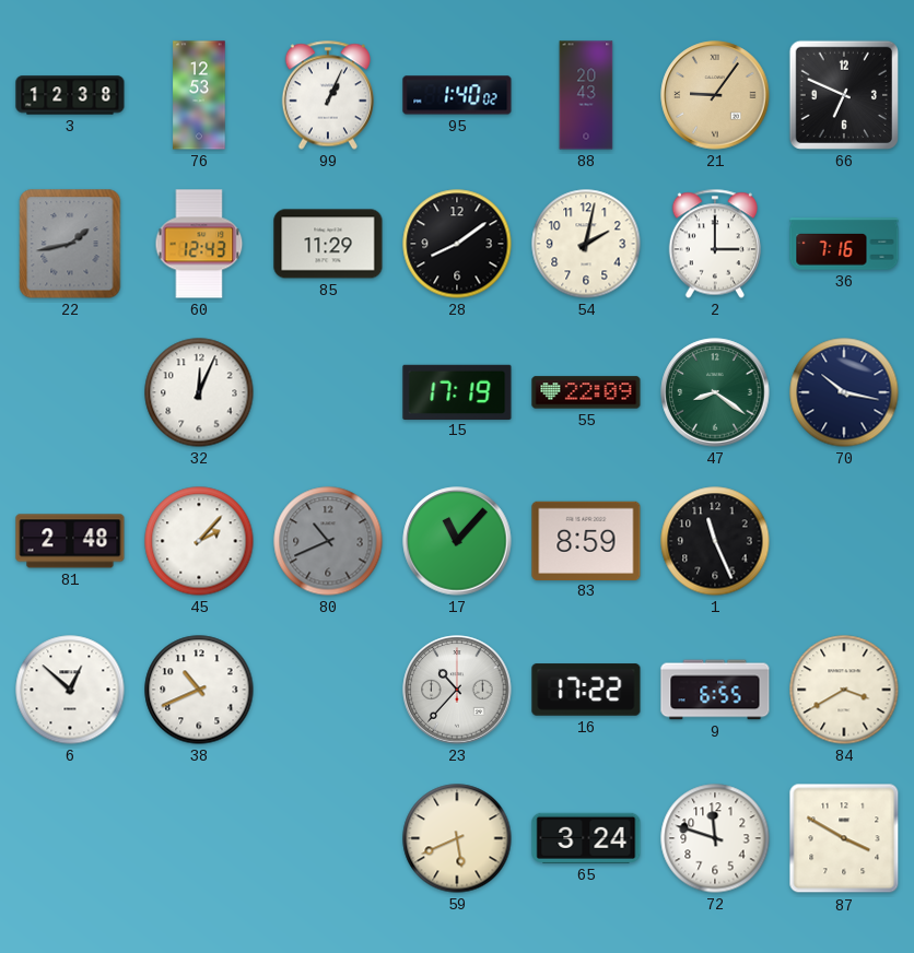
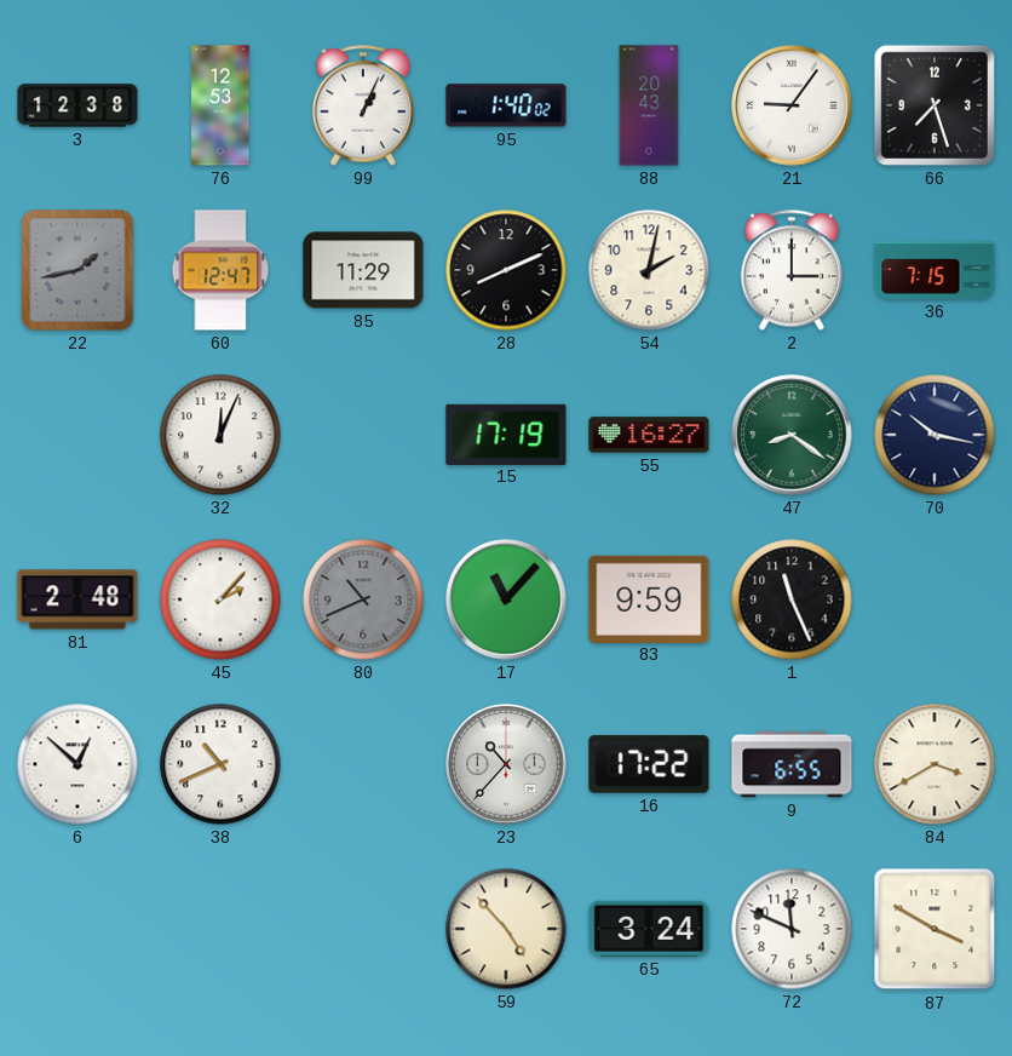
21 dial: champagne -> white
66: 6:49 -> 7:27
60: 12:43 -> 12:47
28: 8:09 -> 8:11
36: 7:16 -> 7:15
55: 22:09 -> 16:27
83: 8:59 -> 9:59
59: 5:41 -> 4:53
72: 11:48 -> 11:49
